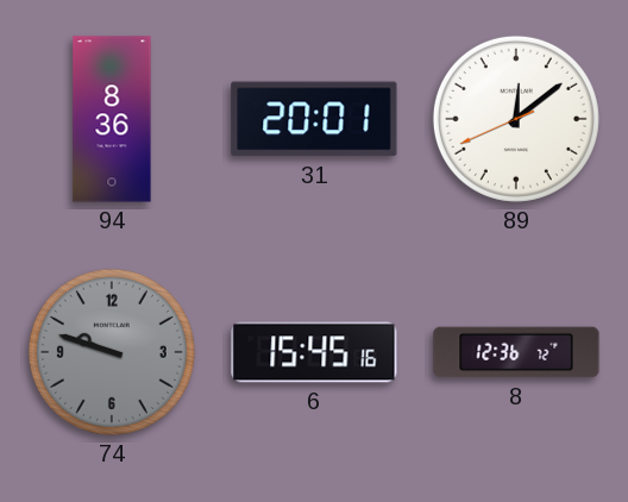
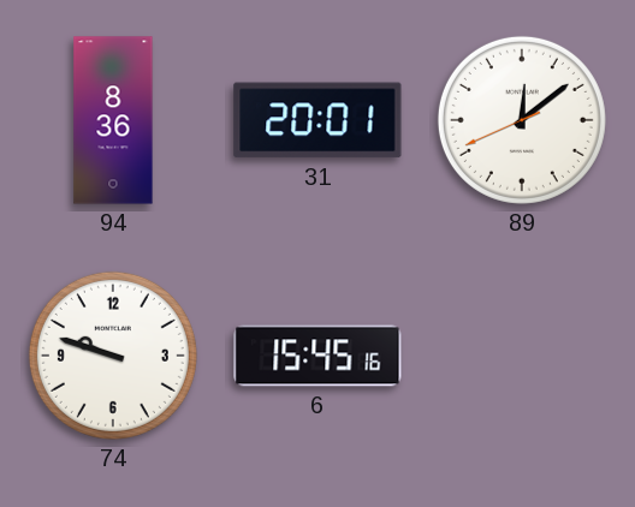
74 dial: grey -> white
8: 12:36 -> none
